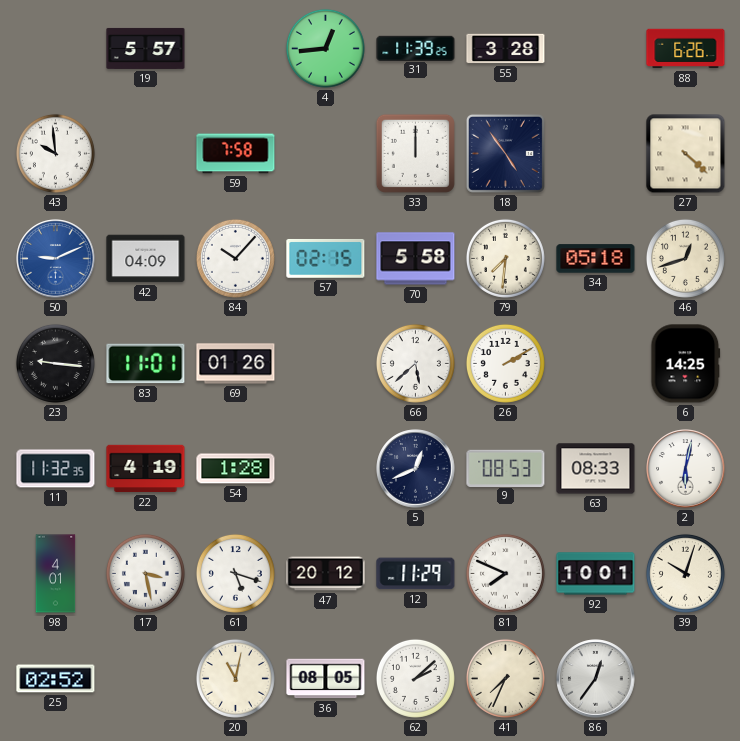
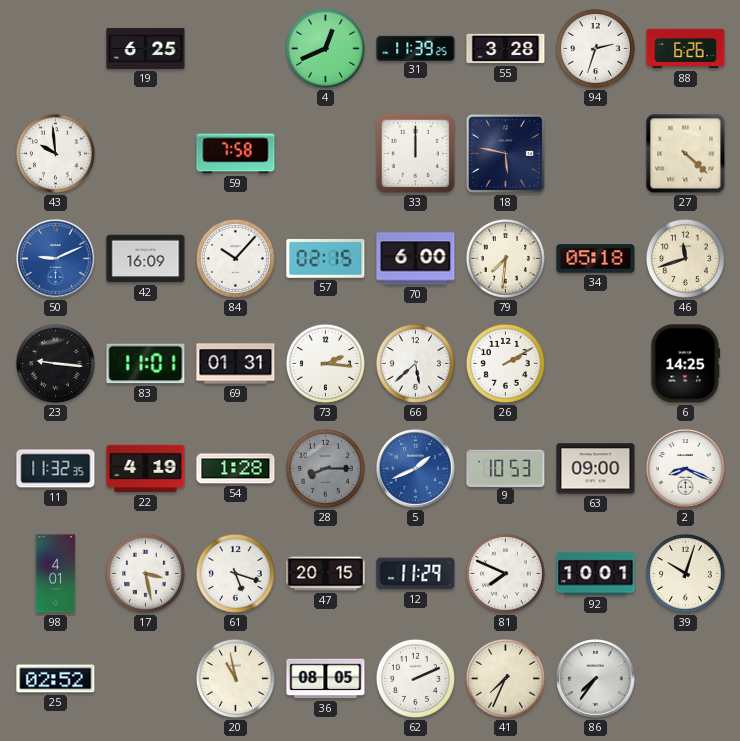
19: 5:57 -> 6:25
4: 12:44 -> 12:41
94: none -> 2:33
18: 4:54 -> 5:47
42: 04:09 -> 16:09
70: 5:58 -> 6:00
46: 12:42 -> 11:42
69: 01:26 -> 01:31
73: none -> 2:16
28: none -> 8:15
5: 12:41 -> 1:41
5 dial: navy -> blue
9: 08:53 -> 10:53
63: 08:33 -> 09:00
2: 6:02 -> 8:19
47: 20:12 -> 20:15
20: 11:02 -> 10:58
62: 2:08 -> 2:11
86: 12:36 -> 7:36
